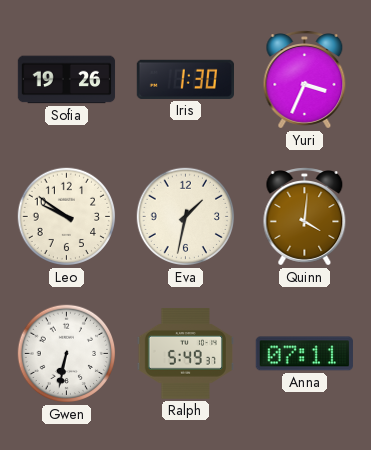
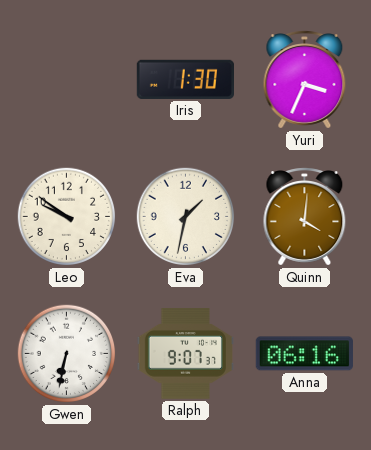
Sofia: 19:26 -> none
Ralph: 5:49 -> 9:07
Anna: 07:11 -> 06:16
